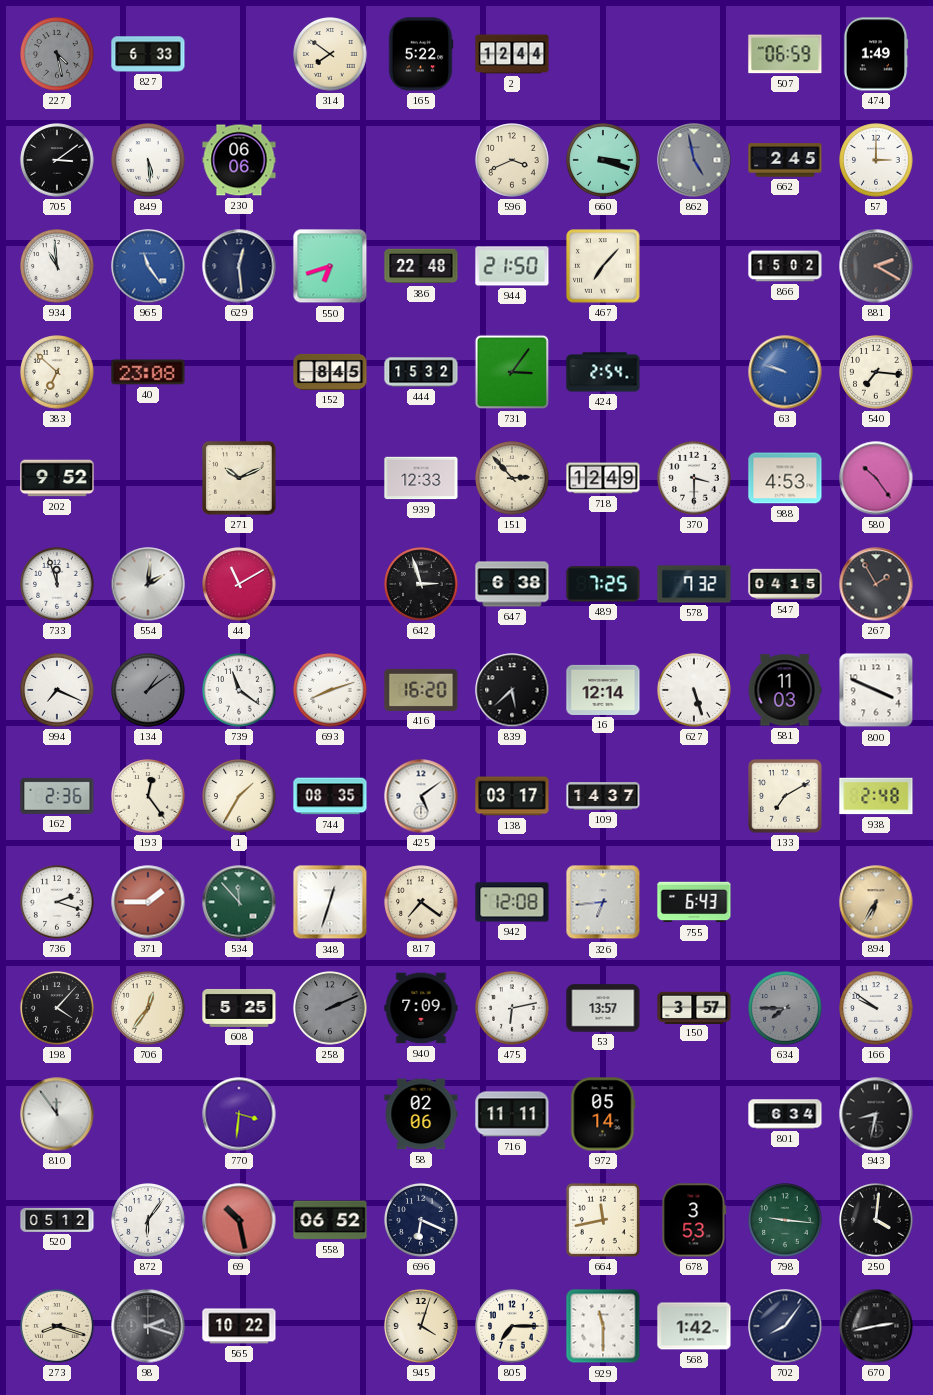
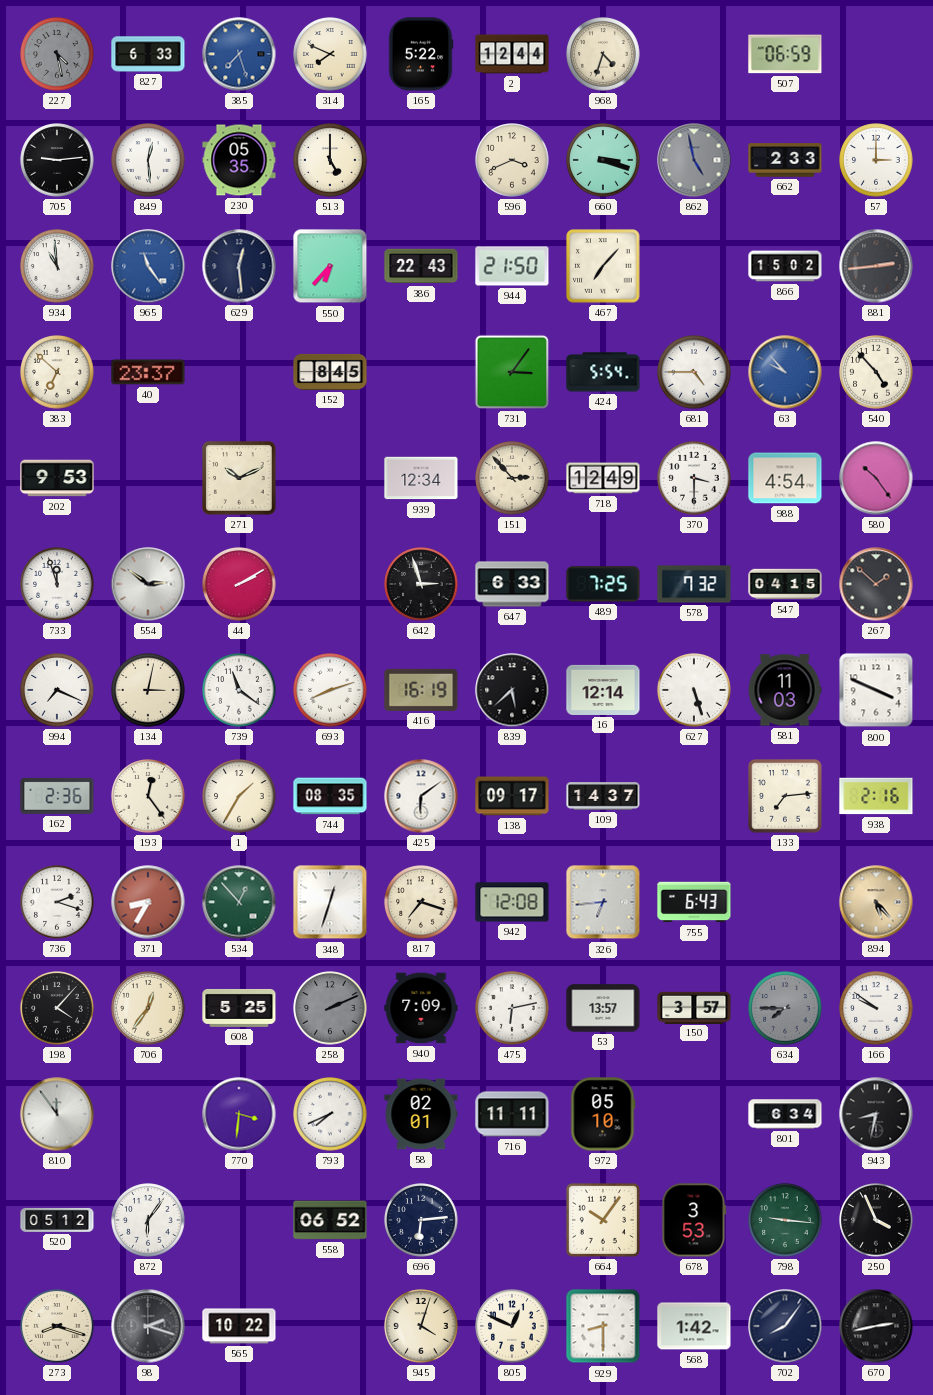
385: none -> 7:27
314: 7:51 -> 7:49
968: none -> 4:33
474: 1:49 -> none
705: 3:09 -> 9:14
849: 5:29 -> 12:29
230: 06:06 -> 05:35
513: none -> 5:00
662: 2:45 -> 2:33
550: 6:42 -> 6:37
386: 22:48 -> 22:43
881: 2:20 -> 2:44
40: 23:08 -> 23:37
444: 15:32 -> none
424: 2:54 -> 5:54
681: none -> 4:45
63: 9:48 -> 9:53
540: 7:16 -> 4:53
202: 9:52 -> 9:53
939: 12:33 -> 12:34
988: 4:53 -> 4:54
554: 2:01 -> 2:51
44: 11:10 -> 2:10
647: 6:38 -> 6:33
267: 1:55 -> 1:52
134: 1:09 -> 3:02
134 dial: grey -> cream
416: 16:20 -> 16:19
425: 5:09 -> 6:09
138: 03:17 -> 09:17
133: 7:10 -> 7:14
938: 2:48 -> 2:16
371: 1:45 -> 8:35
534: 11:53 -> 12:53
817: 7:21 -> 7:18
894: 6:35 -> 5:23
793: none -> 7:41
58: 02:06 -> 02:01
972: 05:14 -> 05:10
69: 10:28 -> none
696: 6:19 -> 6:14
664: 11:43 -> 10:06
250: 4:01 -> 3:56
805: 7:15 -> 12:49
929: 11:30 -> 8:30
